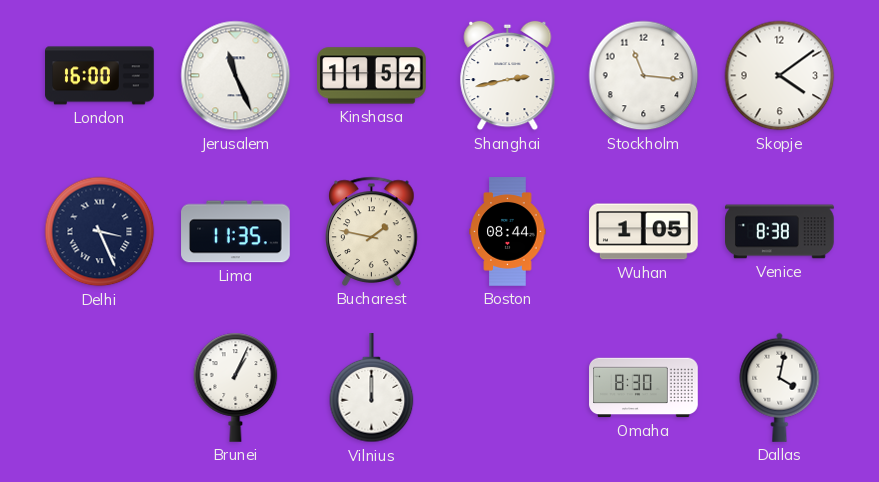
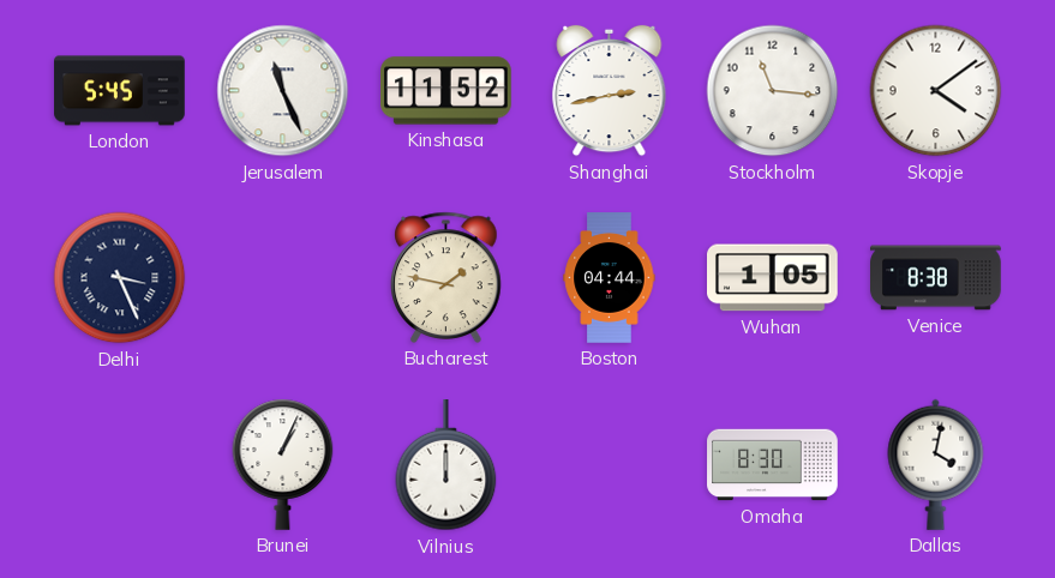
London: 16:00 -> 5:45
Lima: 11:35 -> none
Boston: 08:44 -> 04:44
